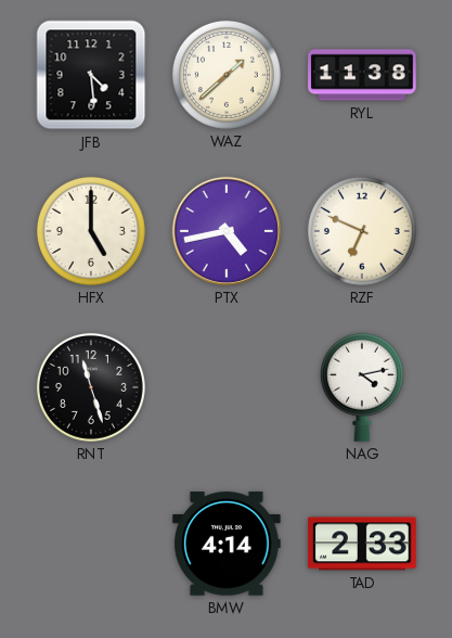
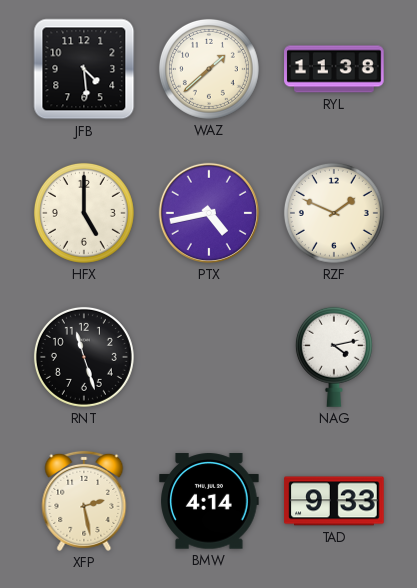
RZF: 6:49 -> 1:49
XFP: none -> 2:28
TAD: 2:33 -> 9:33
